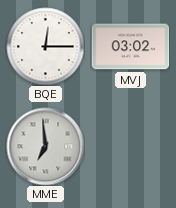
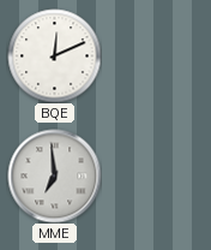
BQE: 12:15 -> 12:11
MVJ: 03:02 -> none
